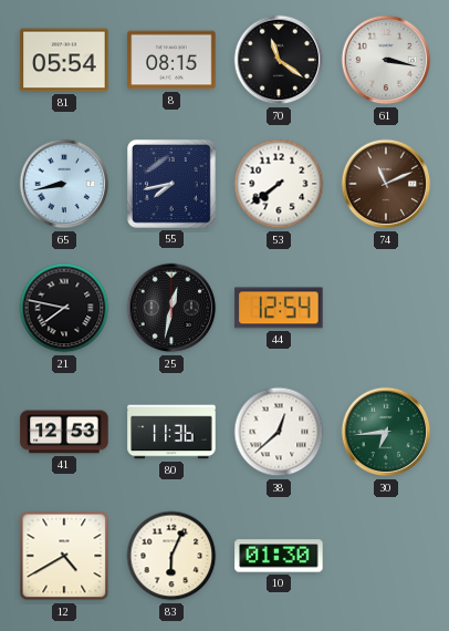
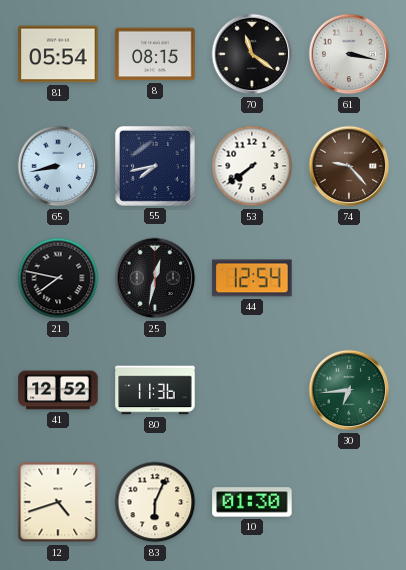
74: 11:11 -> 9:23
41: 12:53 -> 12:52
38: 12:38 -> none
12: 4:40 -> 4:42
